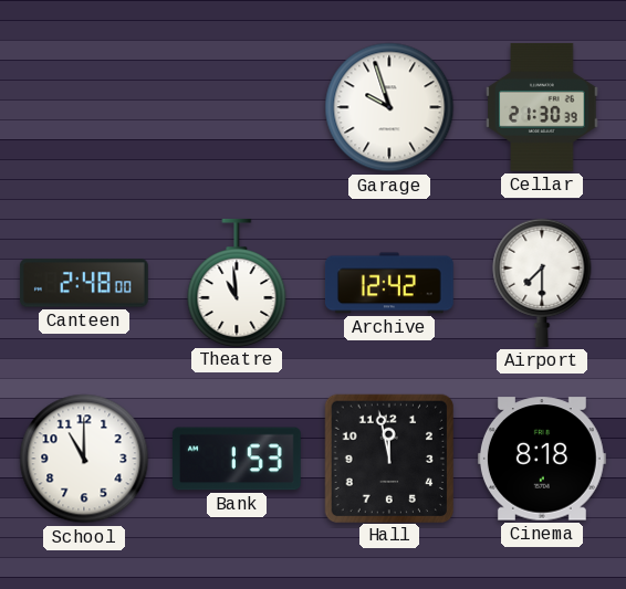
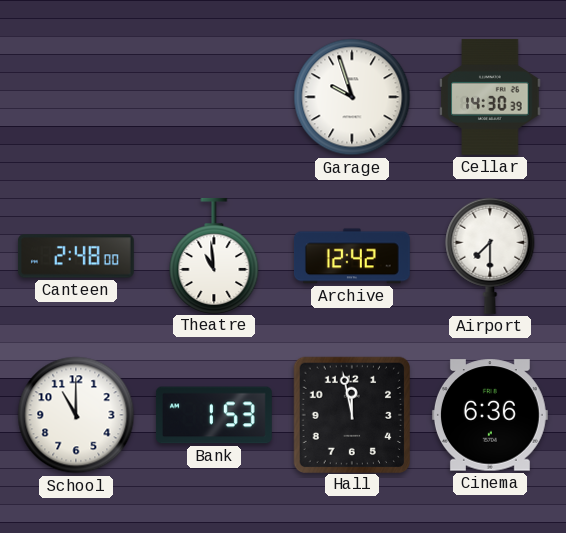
Cellar: 21:30 -> 14:30
Cinema: 8:18 -> 6:36
